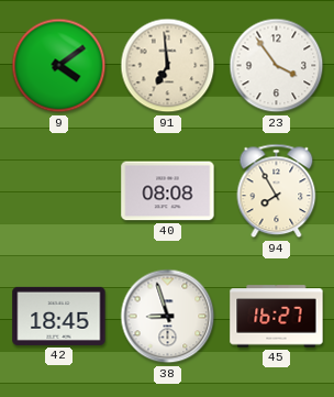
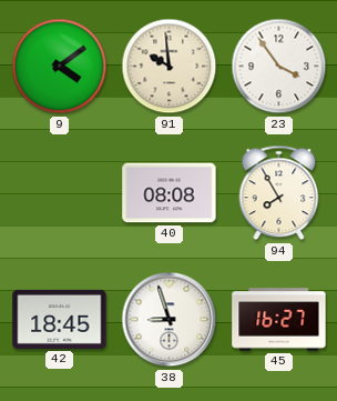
91: 6:59 -> 9:59
